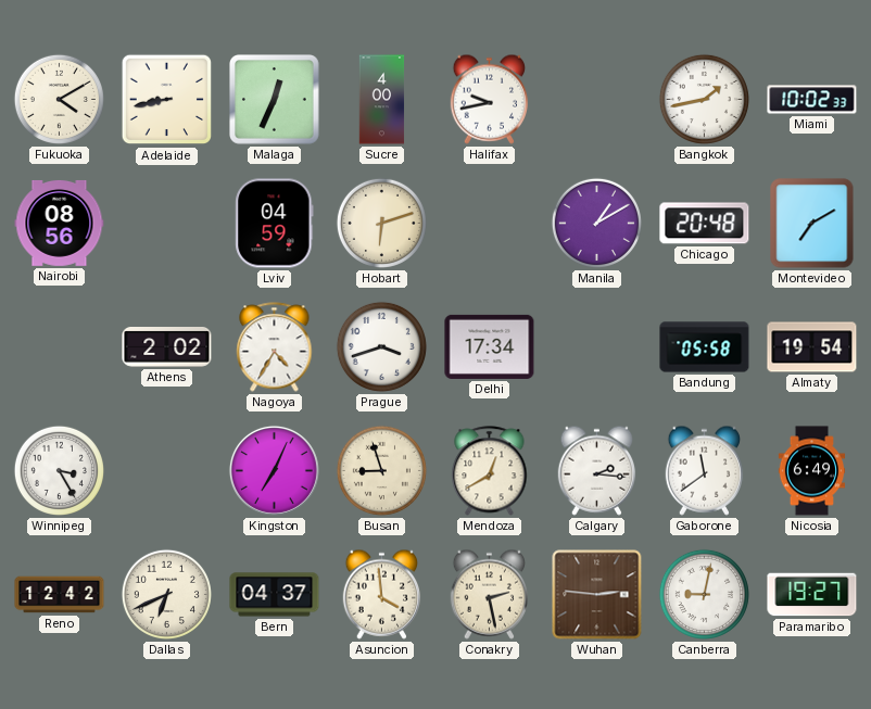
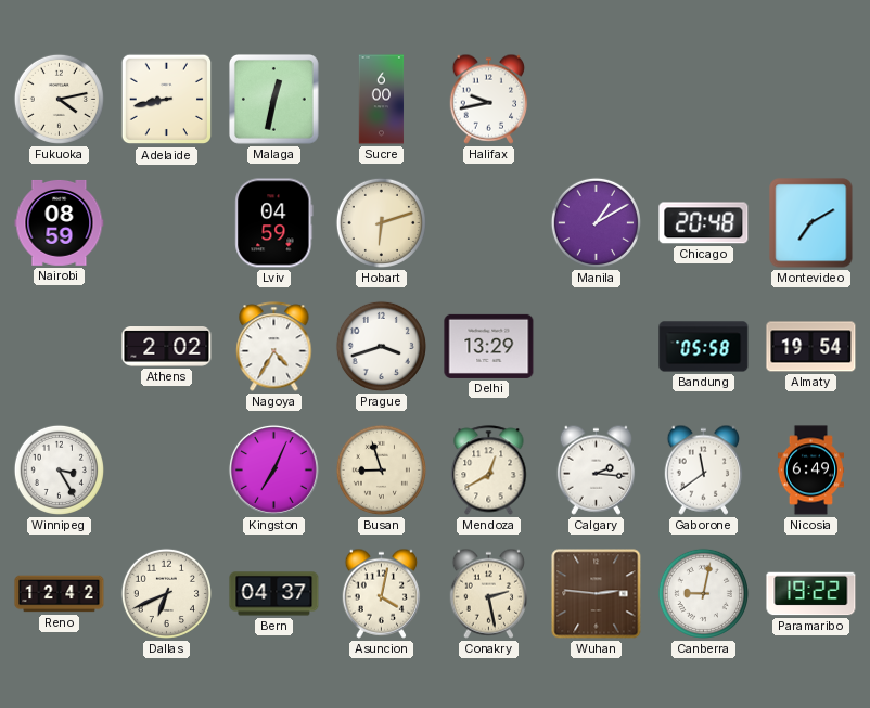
Fukuoka: 4:10 -> 4:13
Malaga: 12:34 -> 12:32
Sucre: 4:00 -> 6:00
Bangkok: 1:43 -> none
Miami: 10:02 -> none
Nairobi: 08:56 -> 08:59
Delhi: 17:34 -> 13:29
Asuncion: 3:59 -> 4:02
Paramaribo: 19:27 -> 19:22
